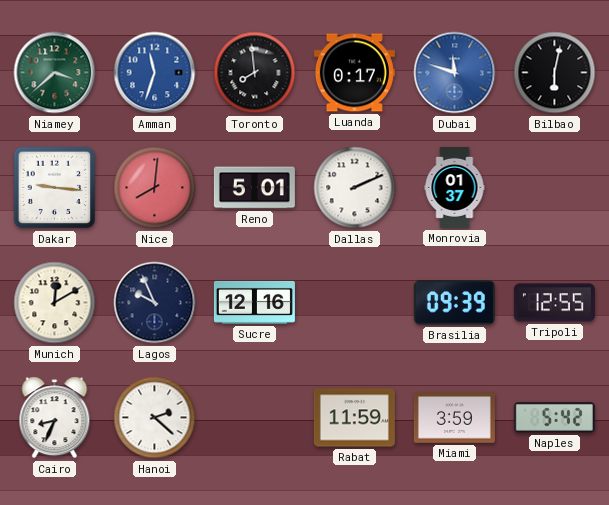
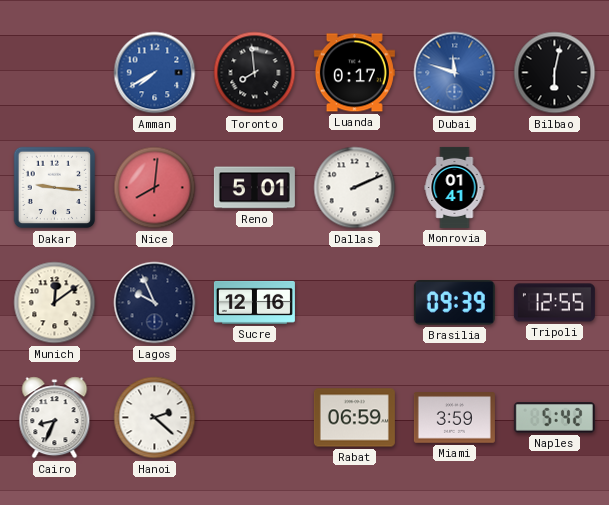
Niamey: 3:38 -> none
Amman: 11:33 -> 7:40
Monrovia: 01:37 -> 01:41
Munich: 12:10 -> 12:09
Rabat: 11:59 -> 06:59
